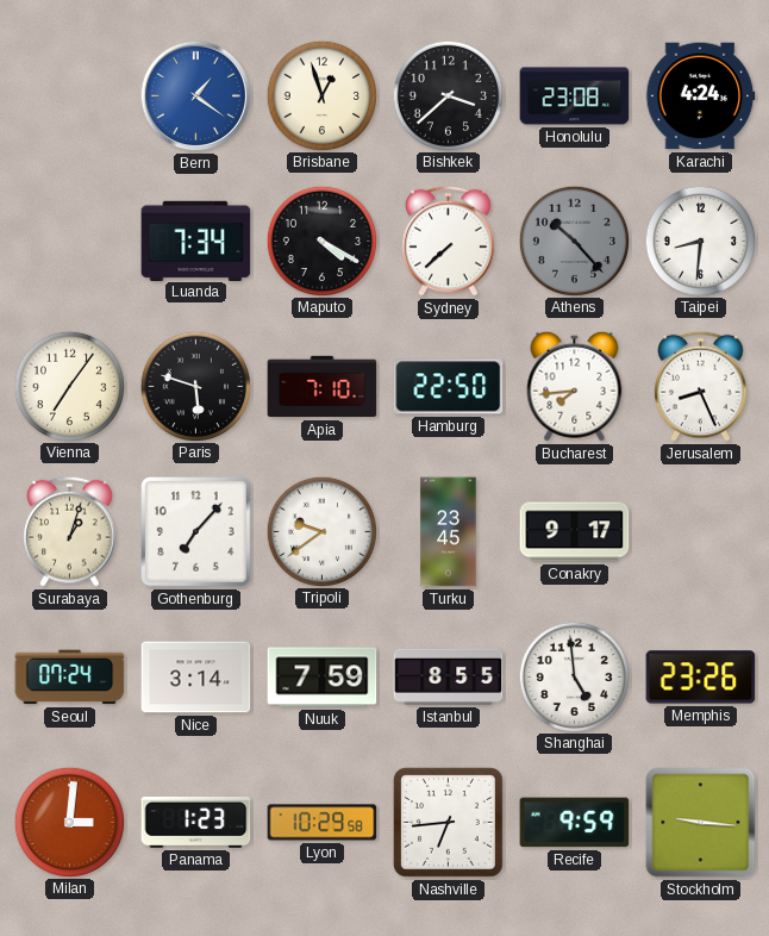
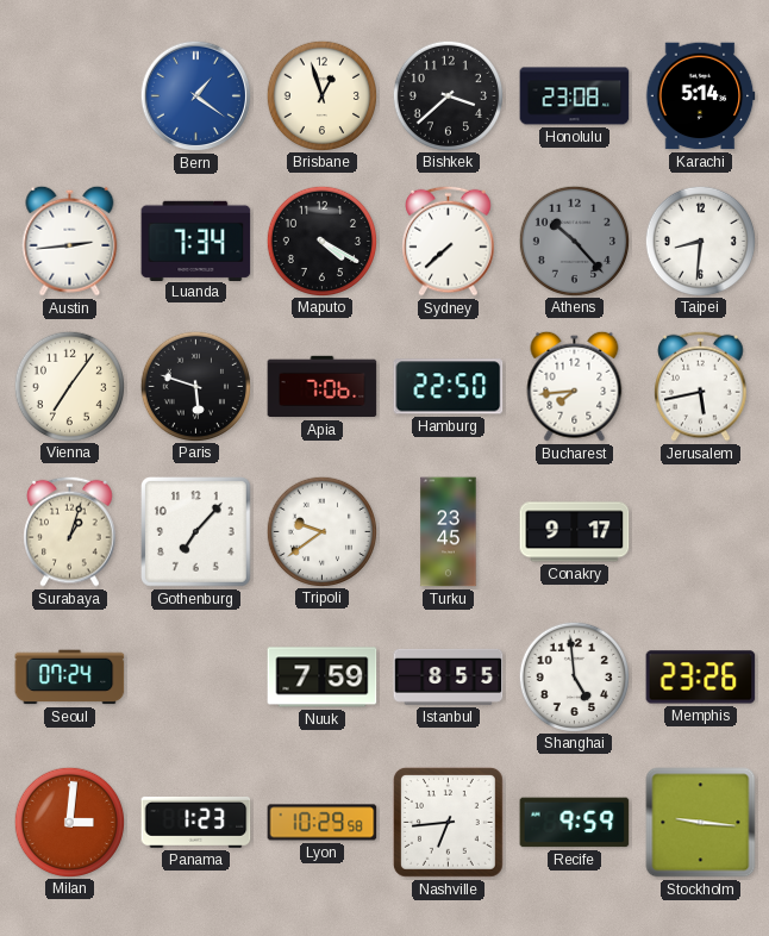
Karachi: 4:24 -> 5:14
Austin: none -> 2:44
Apia: 7:10 -> 7:06
Jerusalem: 8:26 -> 5:43
Nice: 3:14 -> none
